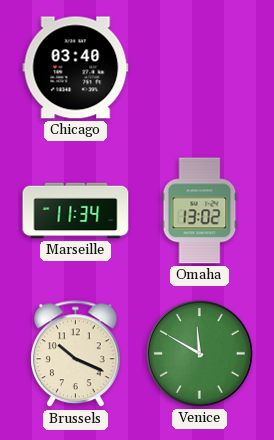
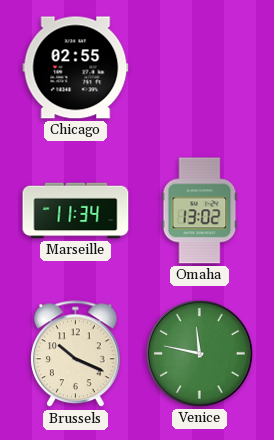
Chicago: 03:40 -> 02:55
Venice: 11:50 -> 11:47
